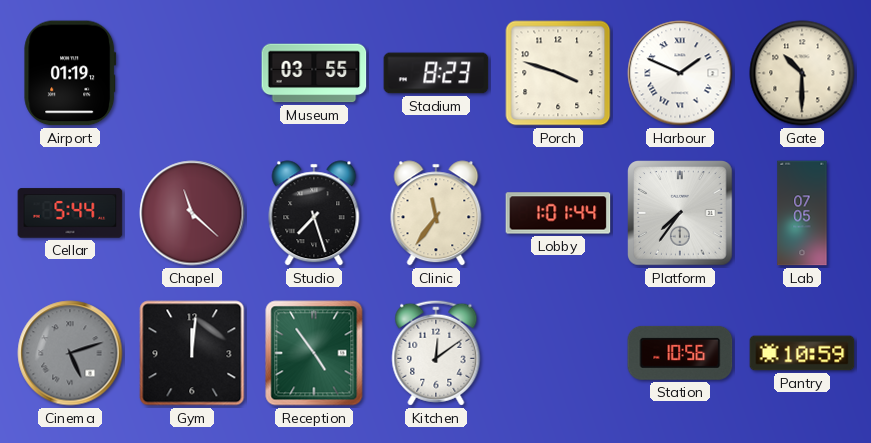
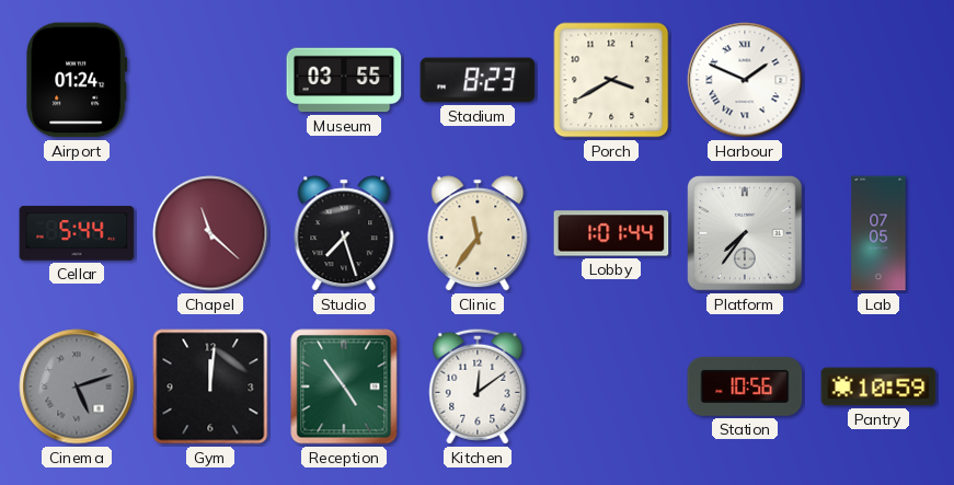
Airport: 01:19 -> 01:24
Porch: 3:48 -> 3:40
Gate: 10:30 -> none
